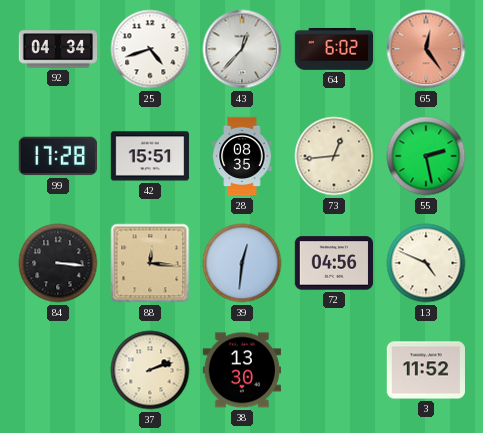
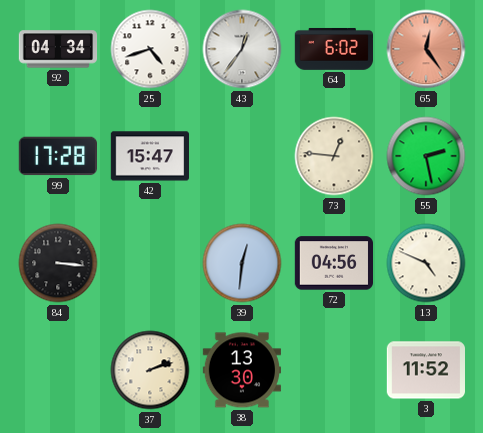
43: 12:37 -> 12:36
42: 15:51 -> 15:47
28: 08:35 -> none
73: 12:44 -> 12:46
88: 12:16 -> none
